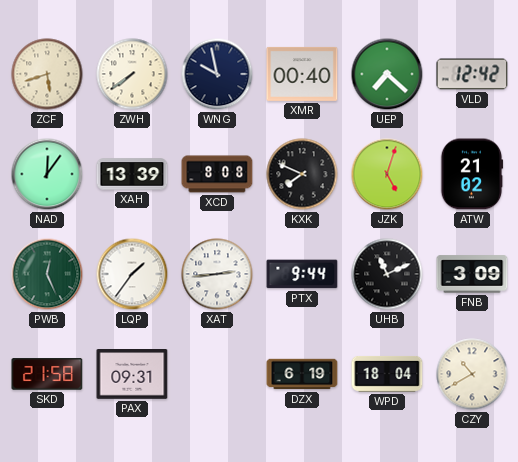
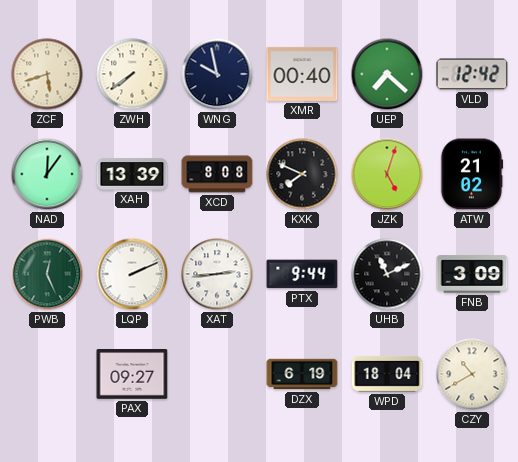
LQP: 1:36 -> 2:11
SKD: 21:58 -> none
PAX: 09:31 -> 09:27
